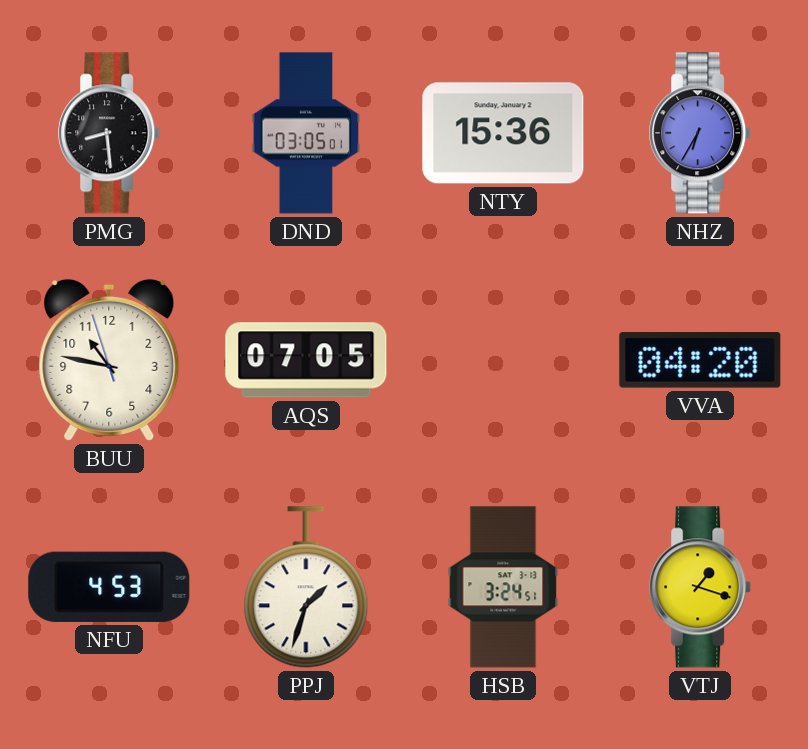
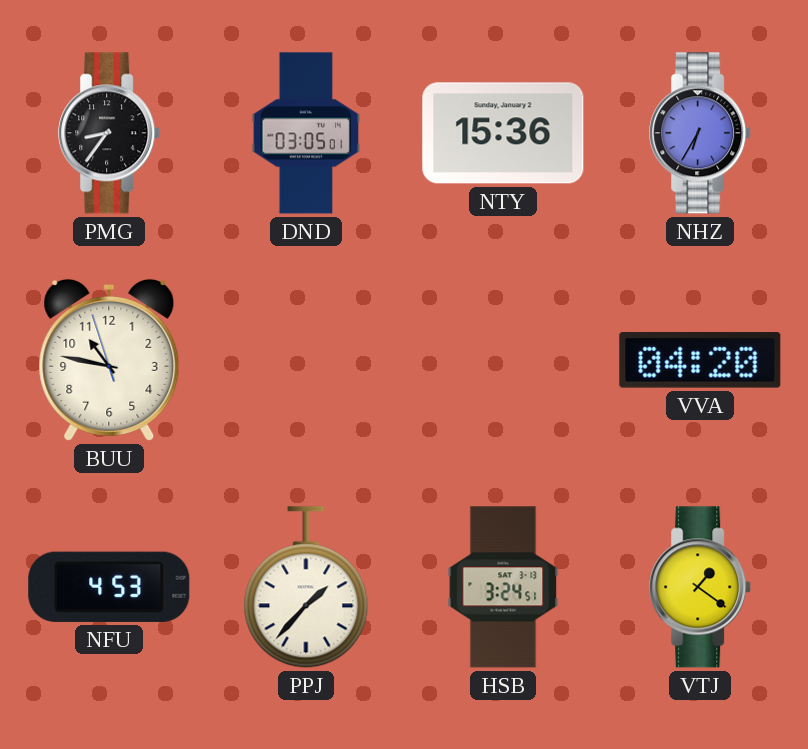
PMG: 8:29 -> 8:36
AQS: 07:05 -> none
PPJ: 1:33 -> 1:37
VTJ: 1:18 -> 1:21
